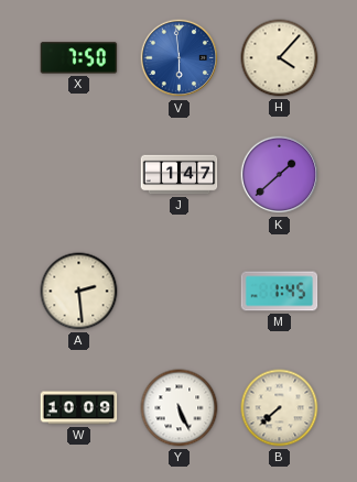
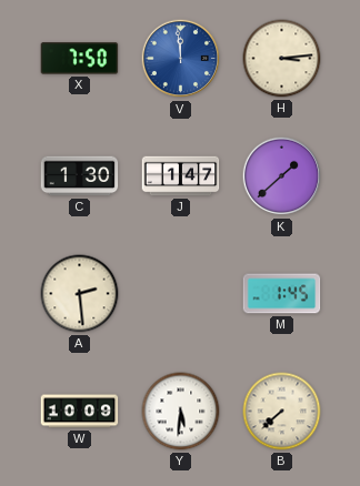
V: 5:59 -> 11:59
H: 4:07 -> 3:14
C: none -> 1:30
Y: 5:26 -> 5:31
